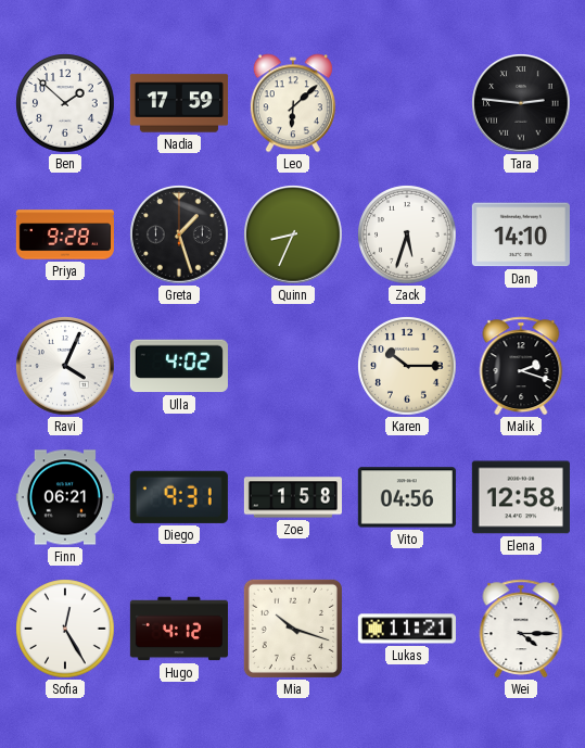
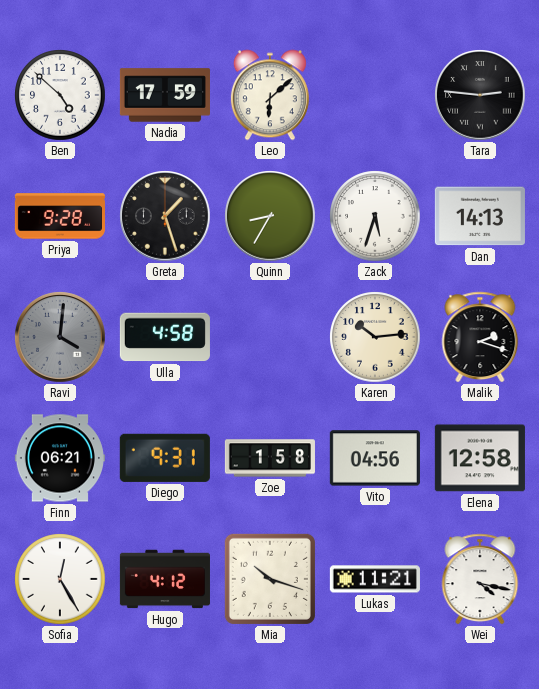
Ben: 1:52 -> 4:52
Quinn: 8:34 -> 8:35
Dan: 14:10 -> 14:13
Ravi: 4:04 -> 4:01
Ravi dial: white -> grey
Ulla: 4:02 -> 4:58
Karen: 10:15 -> 10:14
Wei: 4:15 -> 4:17
